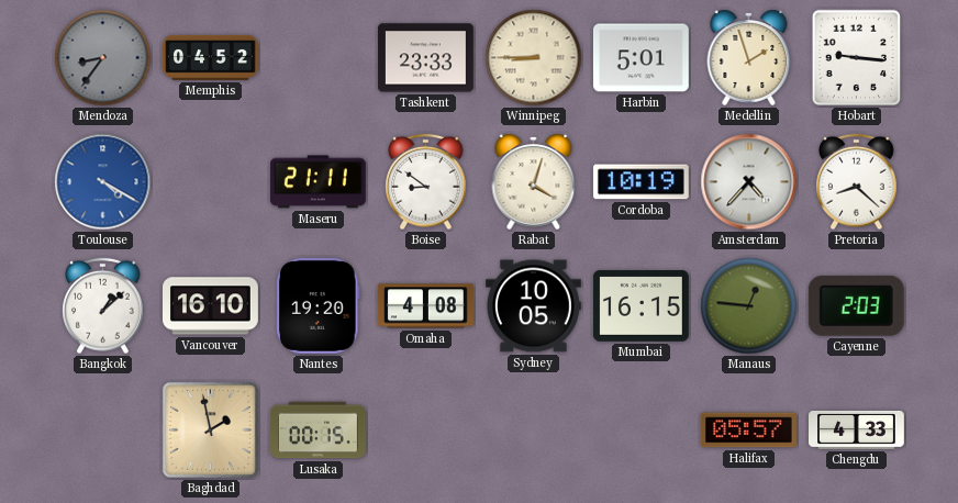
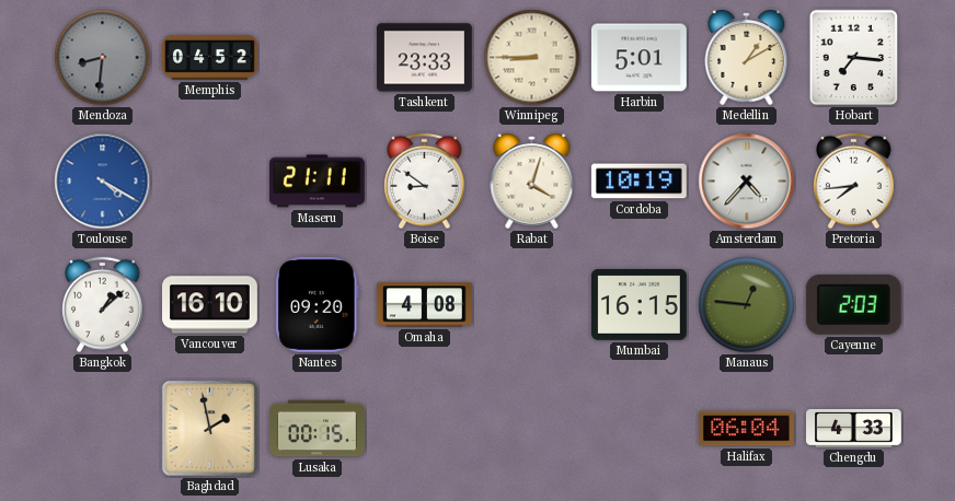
Mendoza: 8:36 -> 8:31
Medellin: 1:57 -> 1:10
Hobart: 9:16 -> 7:16
Pretoria: 8:22 -> 7:44
Nantes: 19:20 -> 09:20
Sydney: 10:05 -> none
Halifax: 05:57 -> 06:04
